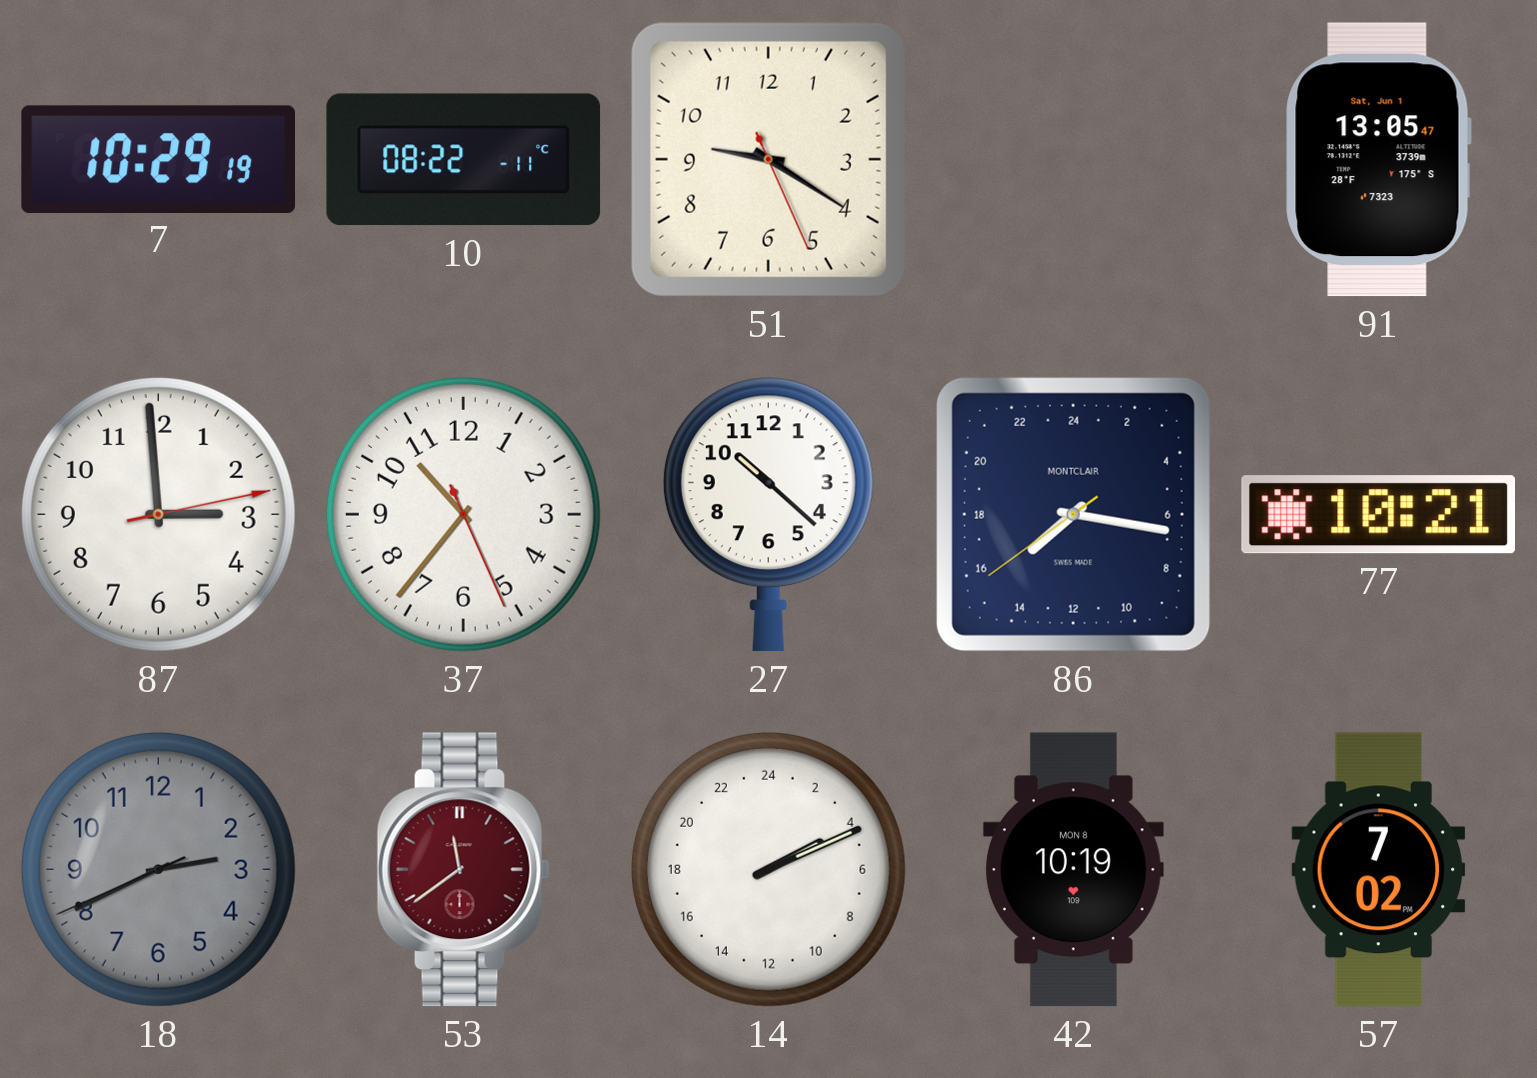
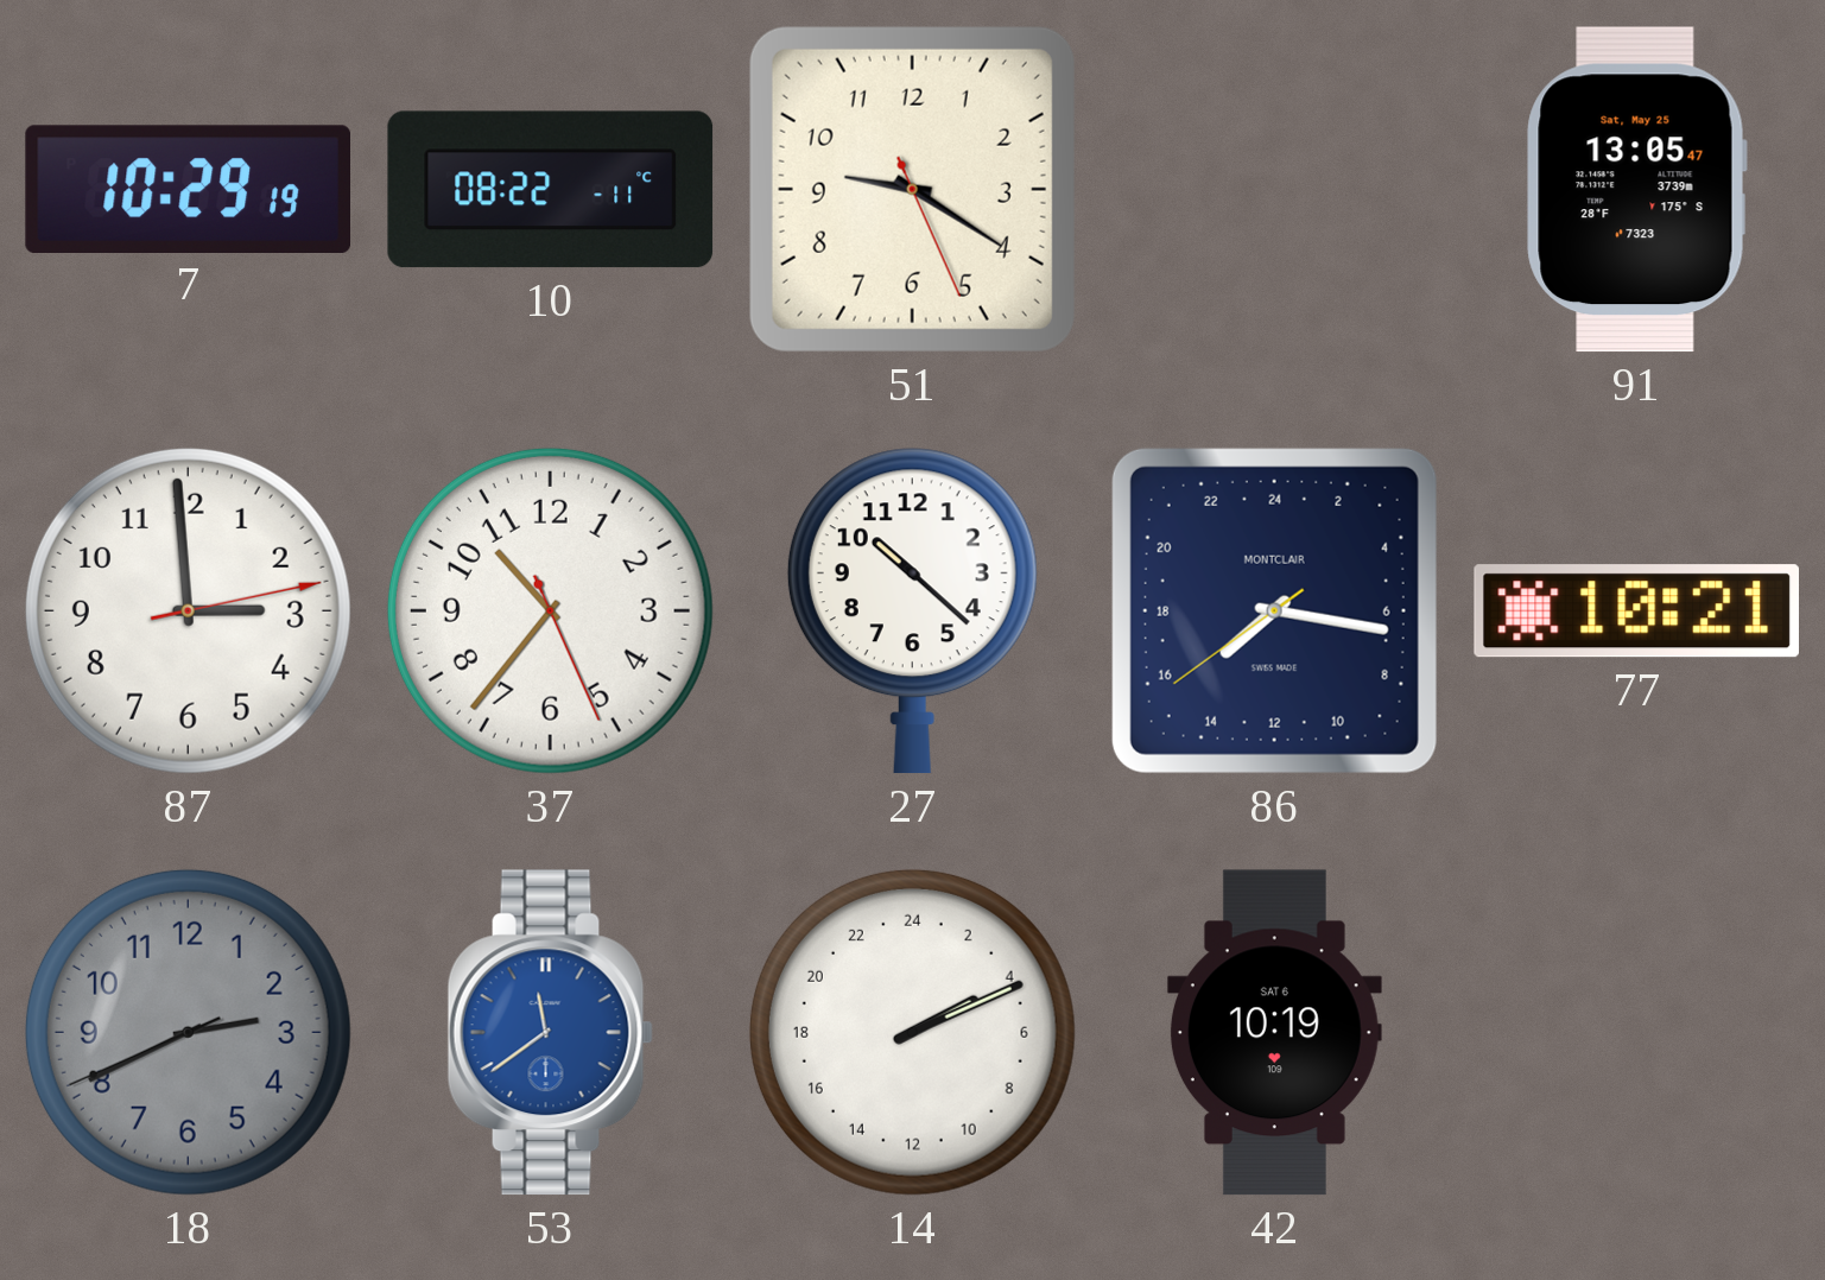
91 date: Sat, Jun 1 -> Sat, May 25
53 dial: burgundy -> blue
42 date: MON 8 -> SAT 6
57: 7:02 -> none
